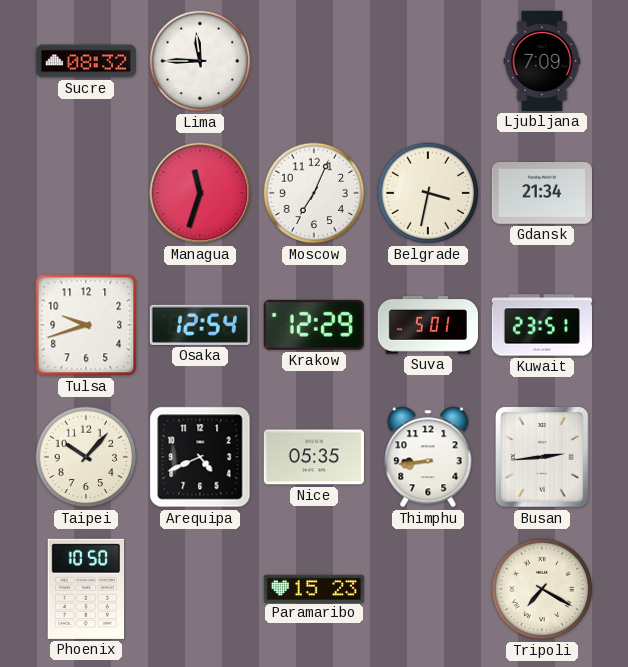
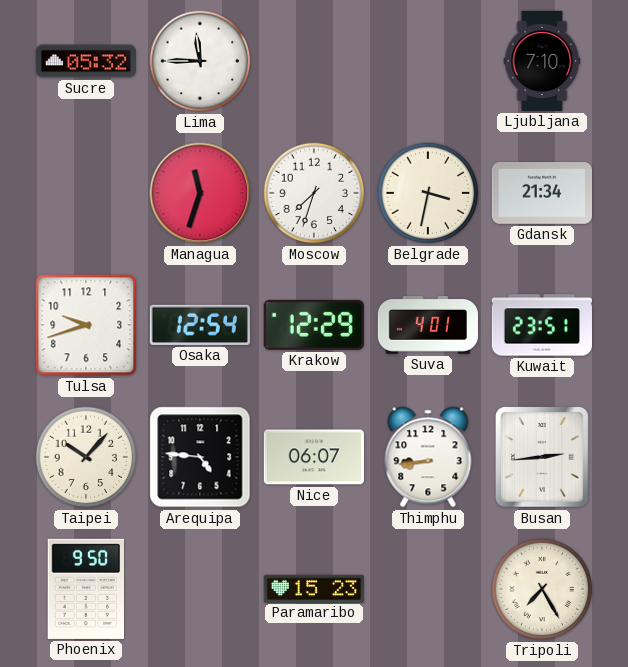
Sucre: 08:32 -> 05:32
Ljubljana: 7:09 -> 7:10
Moscow: 7:04 -> 7:33
Suva: 5:01 -> 4:01
Arequipa: 4:41 -> 4:46
Nice: 05:35 -> 06:07
Phoenix: 10:50 -> 9:50
Tripoli: 7:20 -> 7:25
